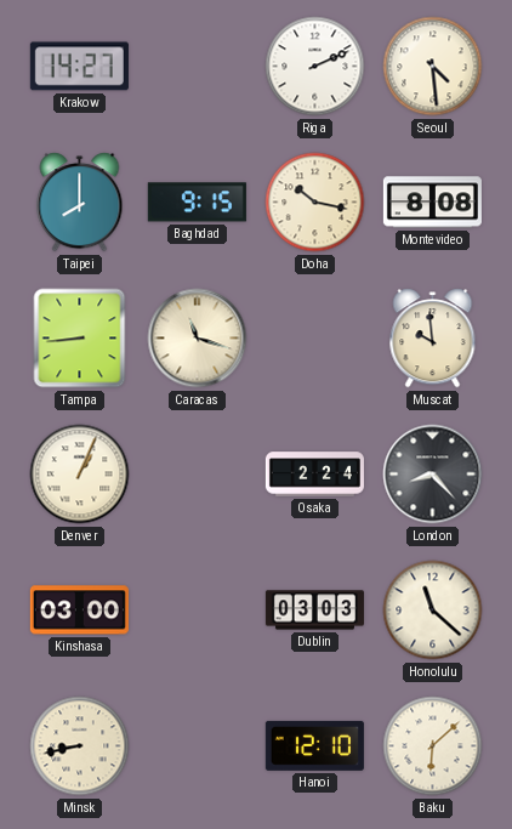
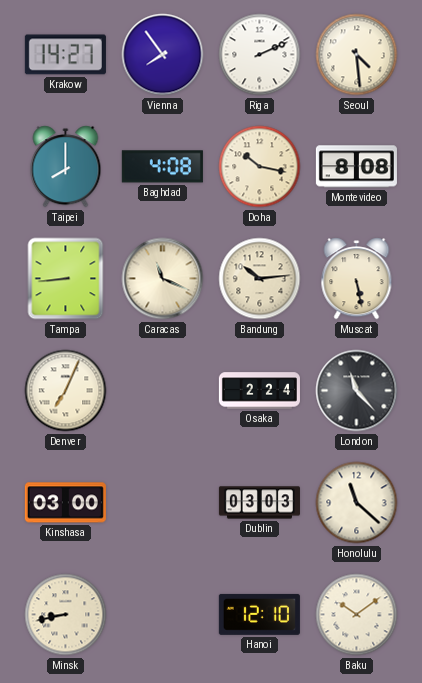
Vienna: none -> 7:54
Baghdad: 9:15 -> 4:08
Caracas: 11:18 -> 11:19
Bandung: none -> 10:14
Muscat: 9:59 -> 5:28
Denver: 1:04 -> 7:04
London: 8:23 -> 11:23
Baku: 6:08 -> 10:09
